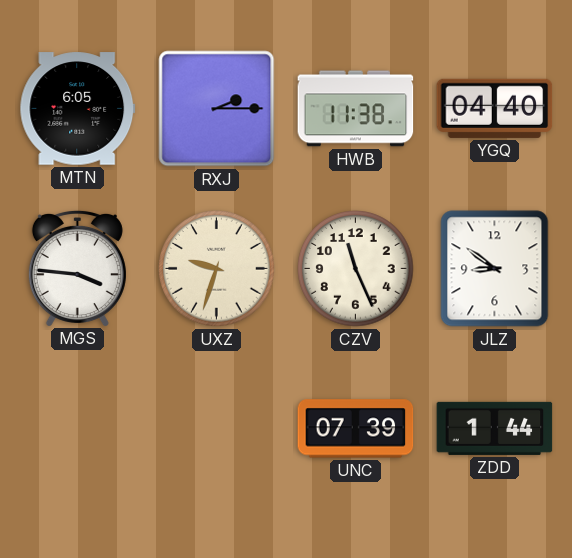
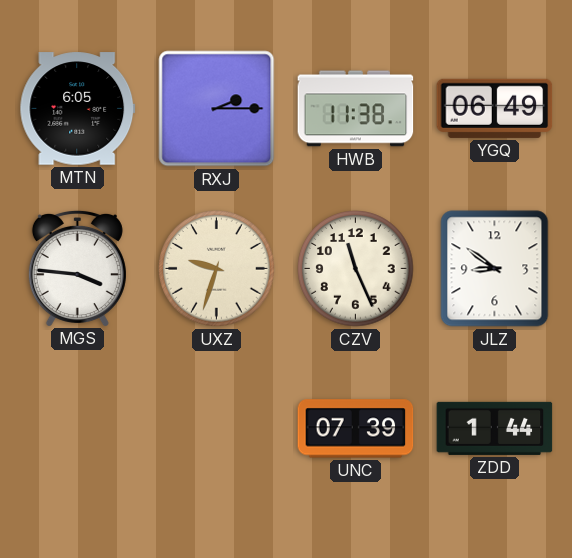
YGQ: 04:40 -> 06:49
